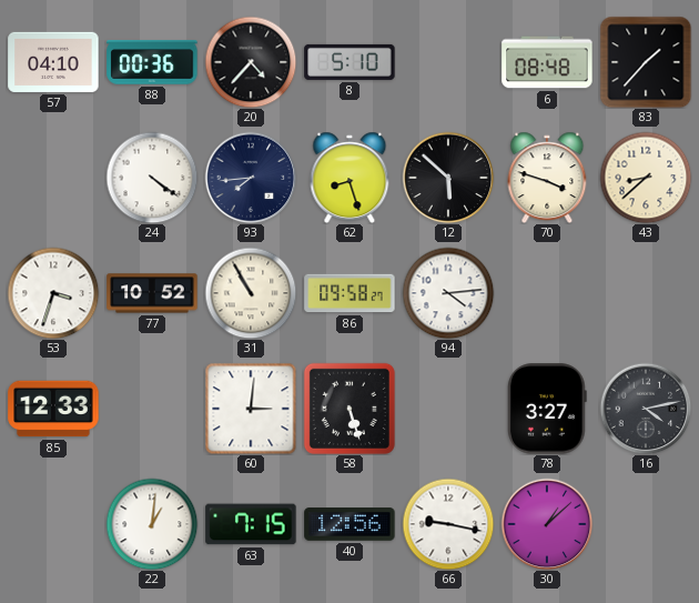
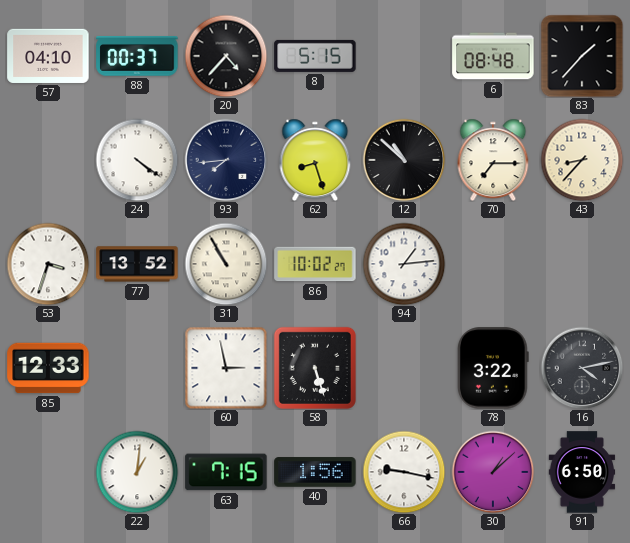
88: 00:36 -> 00:37
8: 5:10 -> 5:15
12: 5:52 -> 10:52
70: 3:48 -> 7:15
43: 8:38 -> 8:37
77: 10:52 -> 13:52
86: 09:58 -> 10:02
94: 4:14 -> 1:14
60: 3:01 -> 2:58
78: 3:27 -> 3:22
40: 12:56 -> 1:56
91: none -> 6:50
